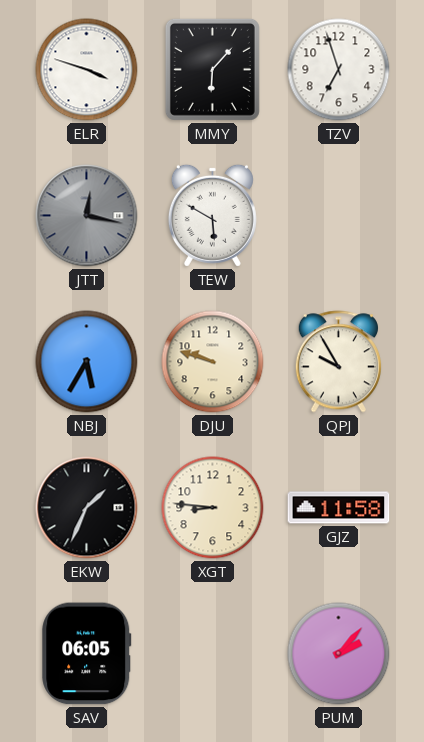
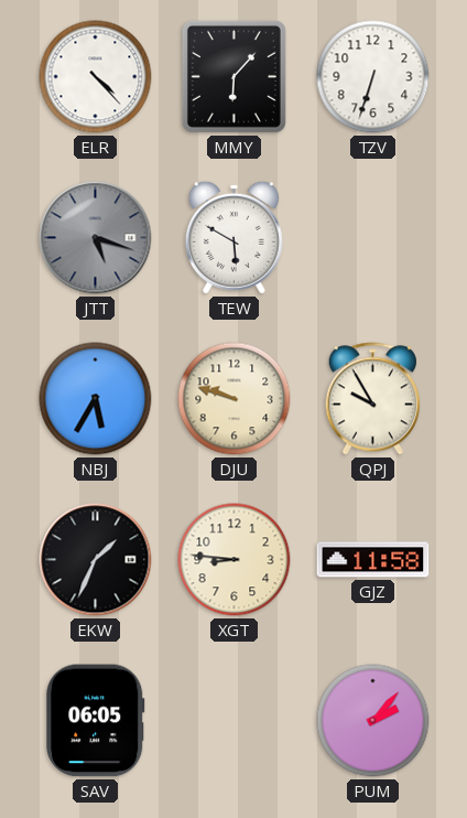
ELR: 3:48 -> 4:23
TZV: 6:57 -> 6:33
JTT: 12:17 -> 5:18
